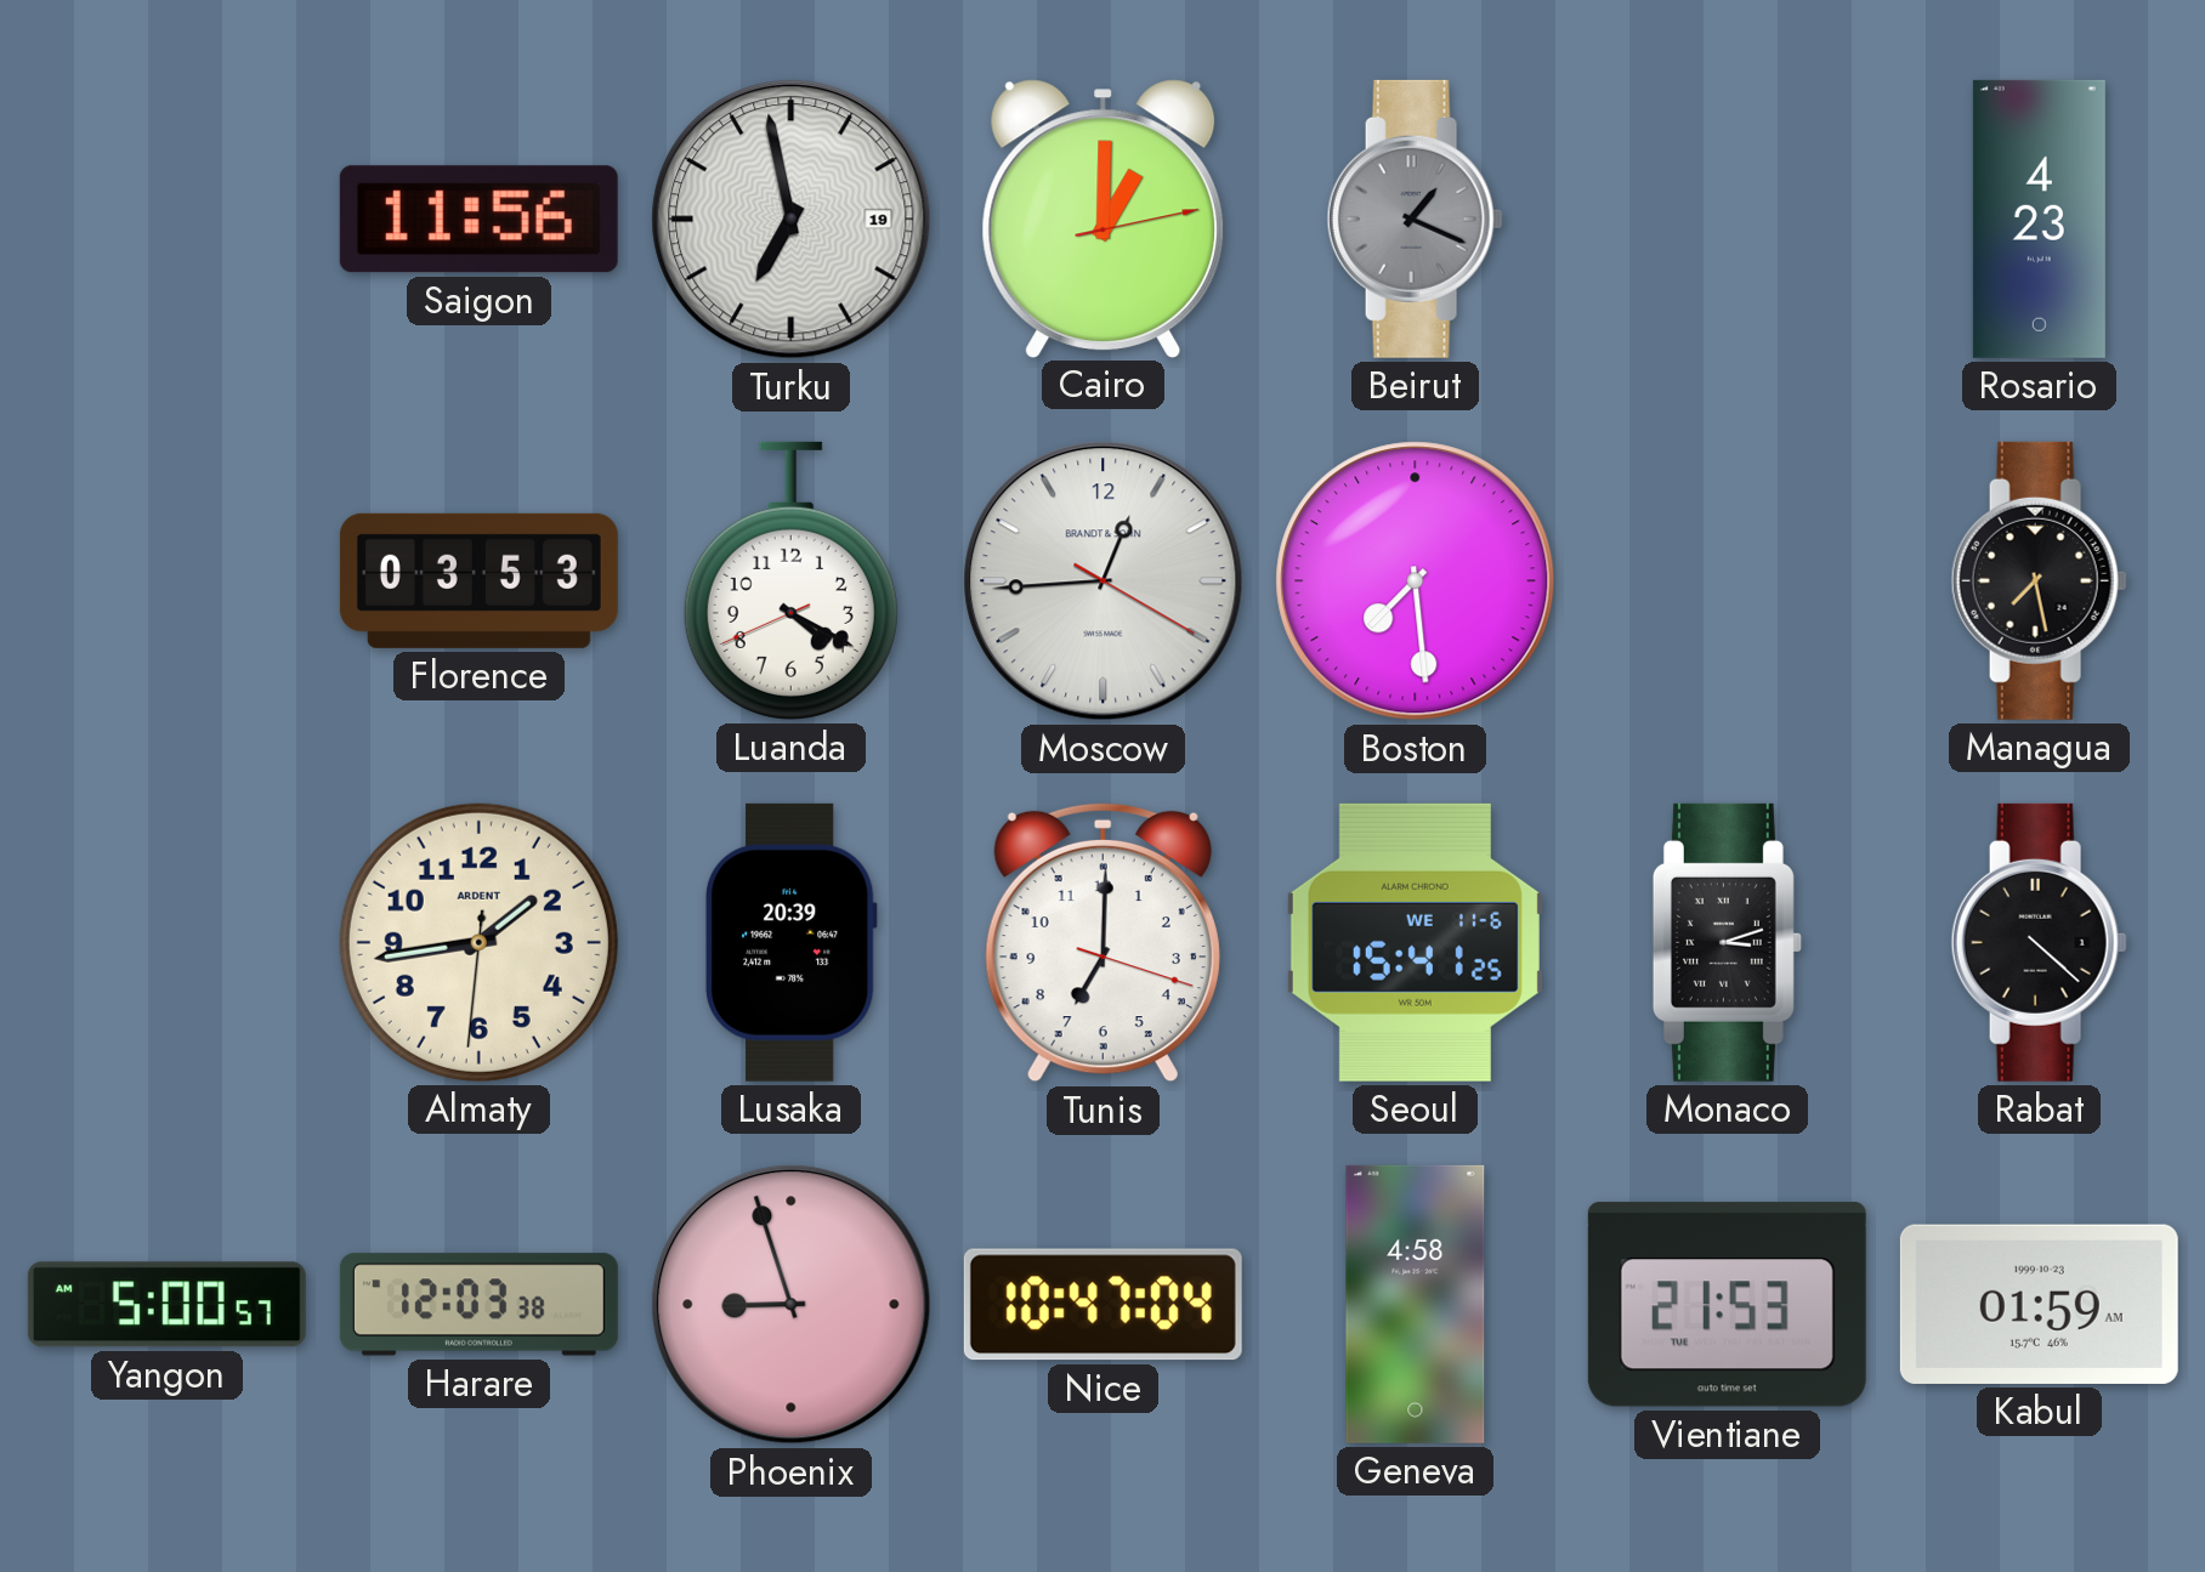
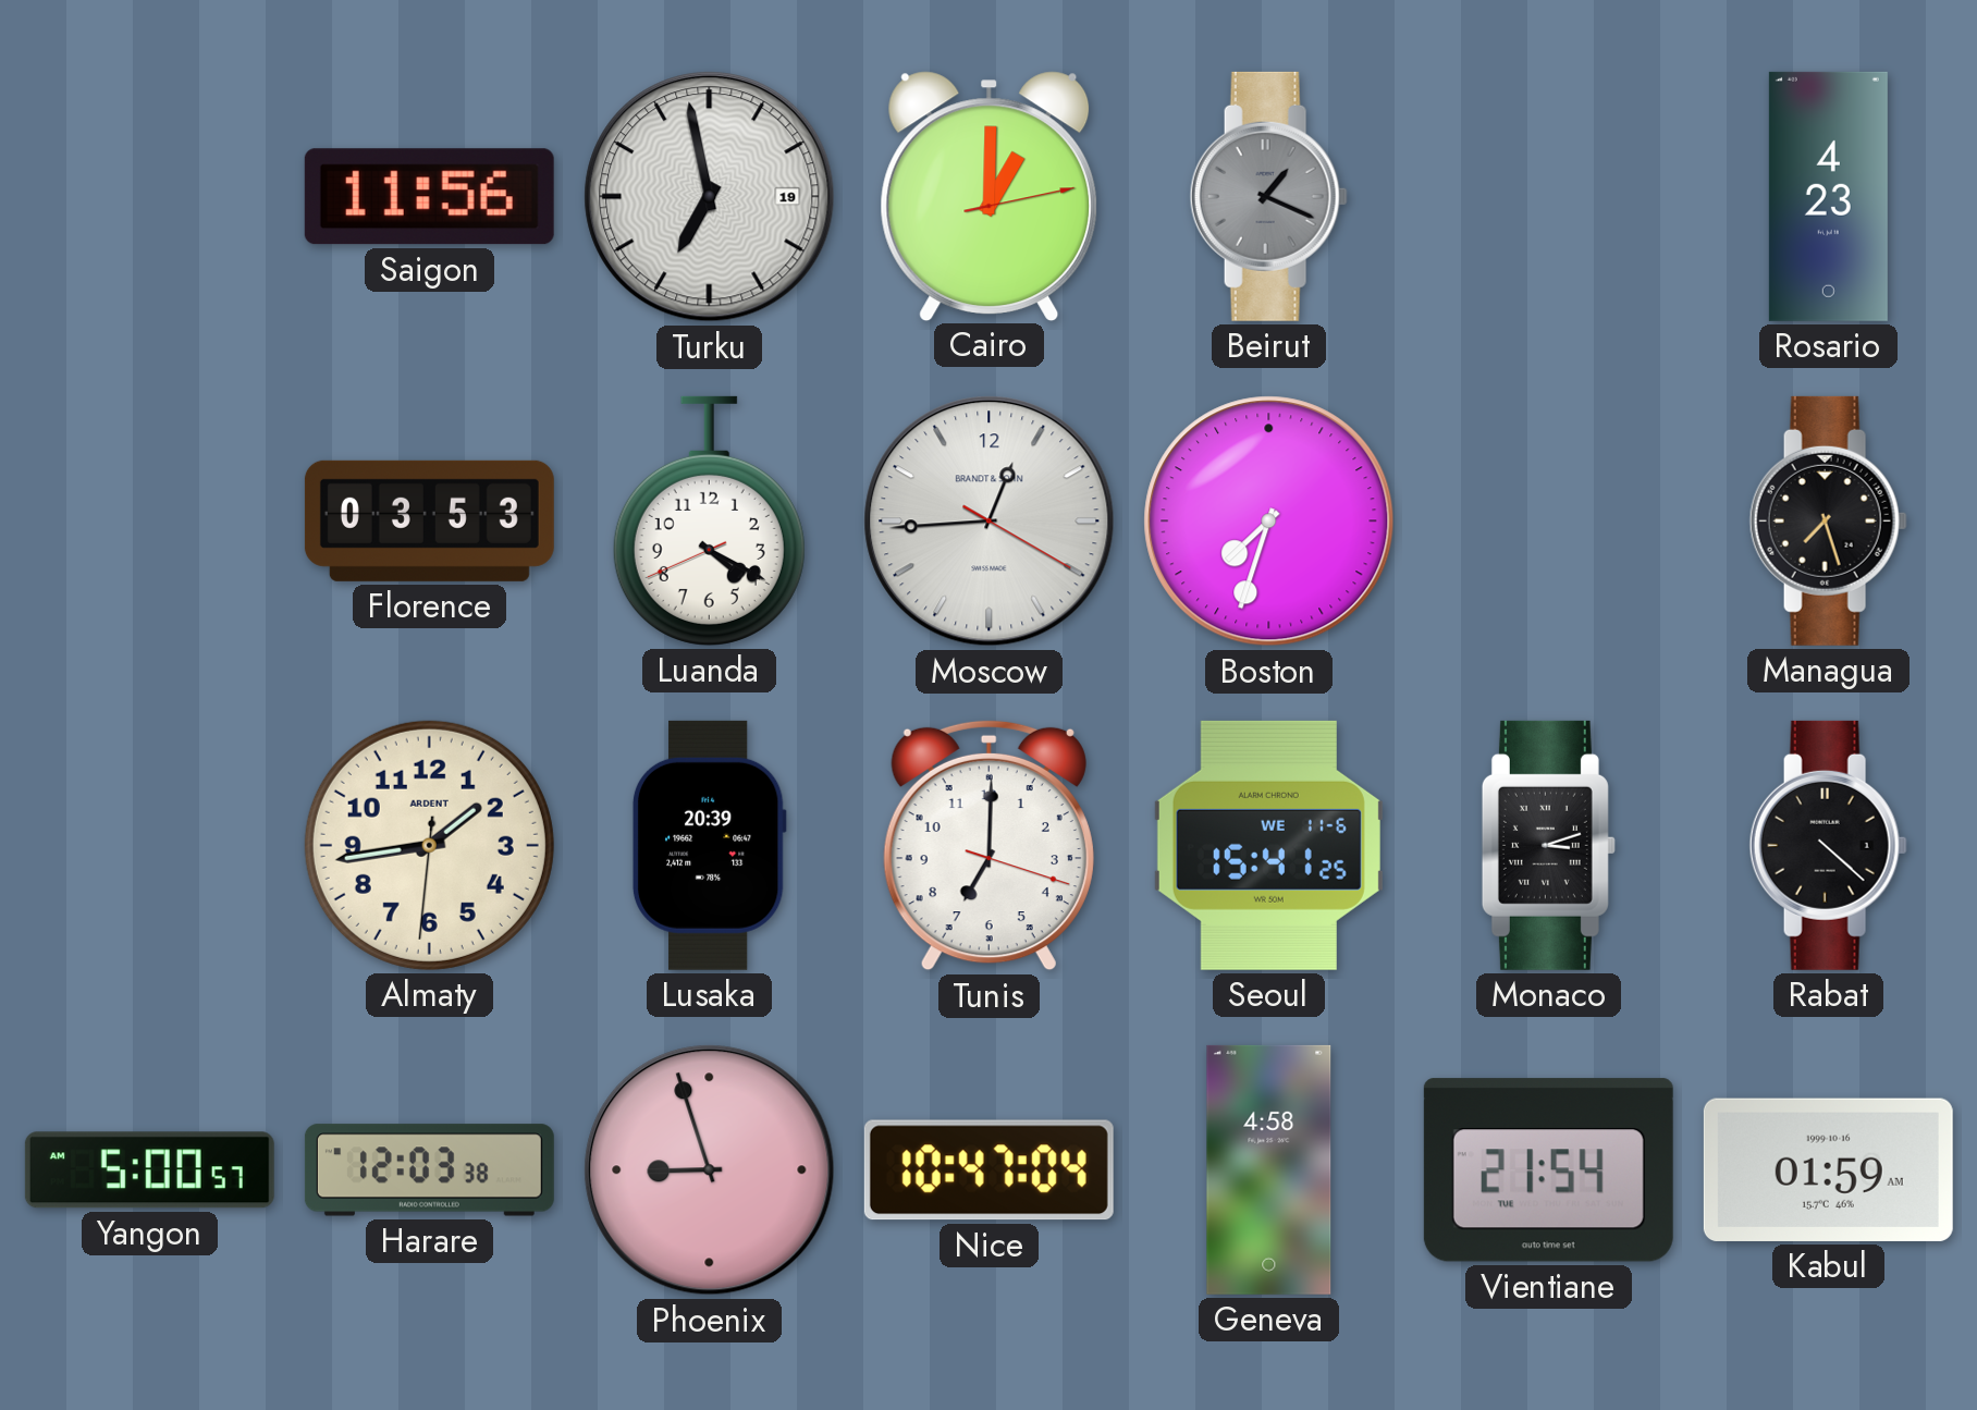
Boston: 7:29 -> 7:33
Managua: 7:28 -> 7:27
Vientiane: 21:53 -> 21:54
Kabul date: 1999-10-23 -> 1999-10-16
